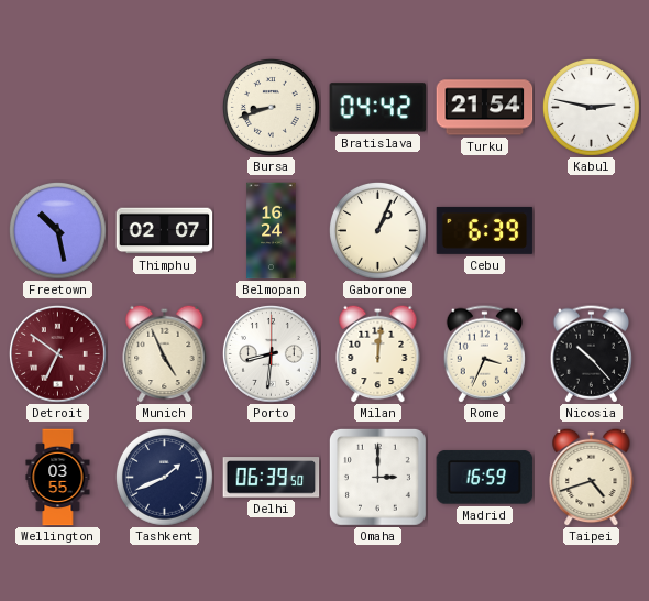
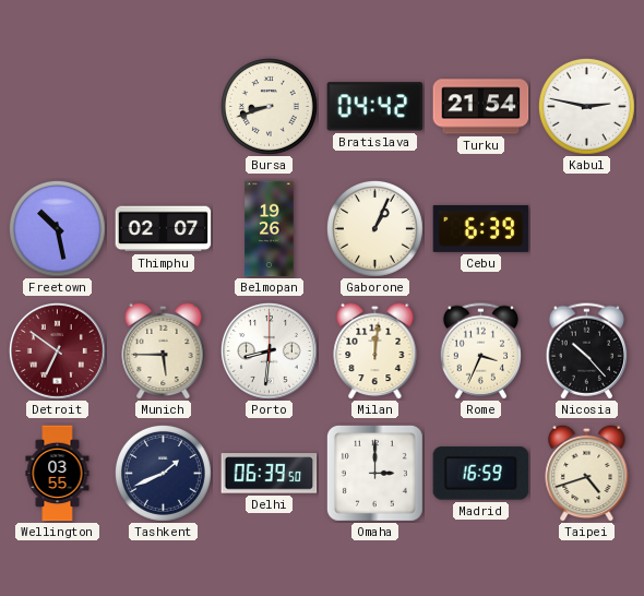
Belmopan: 16:24 -> 19:26
Munich: 4:56 -> 5:45
